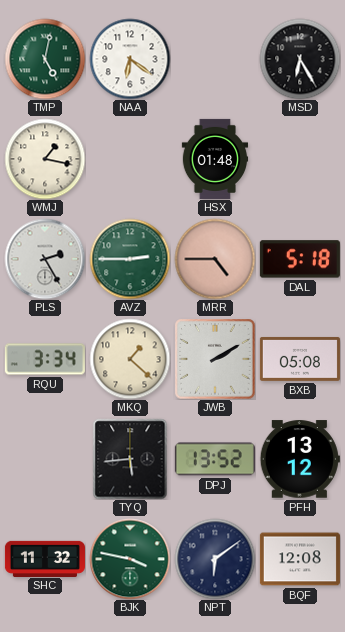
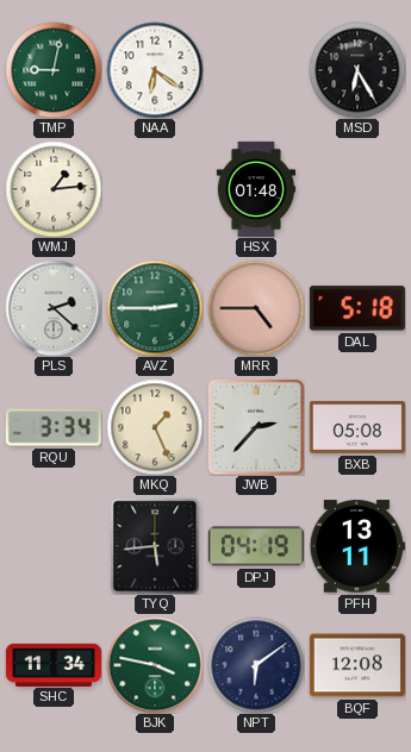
TMP: 5:02 -> 9:02
WMJ: 1:17 -> 1:14
PLS: 2:25 -> 2:22
MKQ: 1:22 -> 1:26
JWB: 2:10 -> 2:37
DPJ: 13:52 -> 04:19
PFH: 13:12 -> 13:11
SHC: 11:32 -> 11:34
